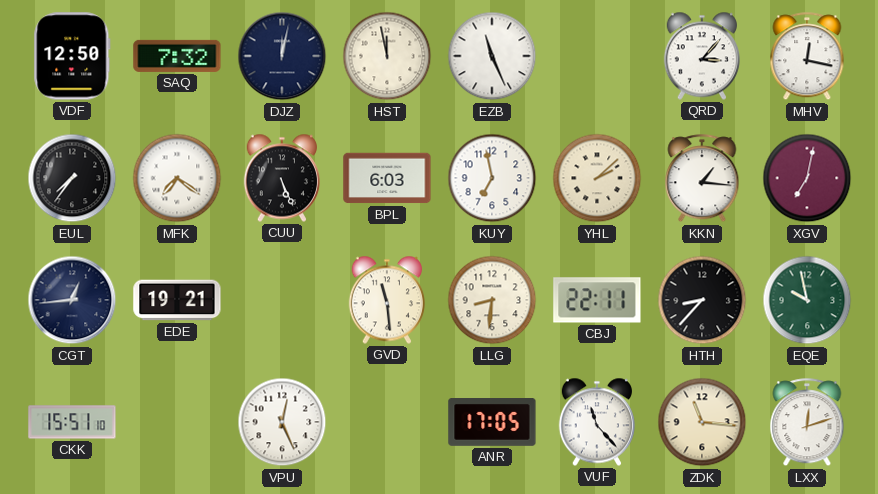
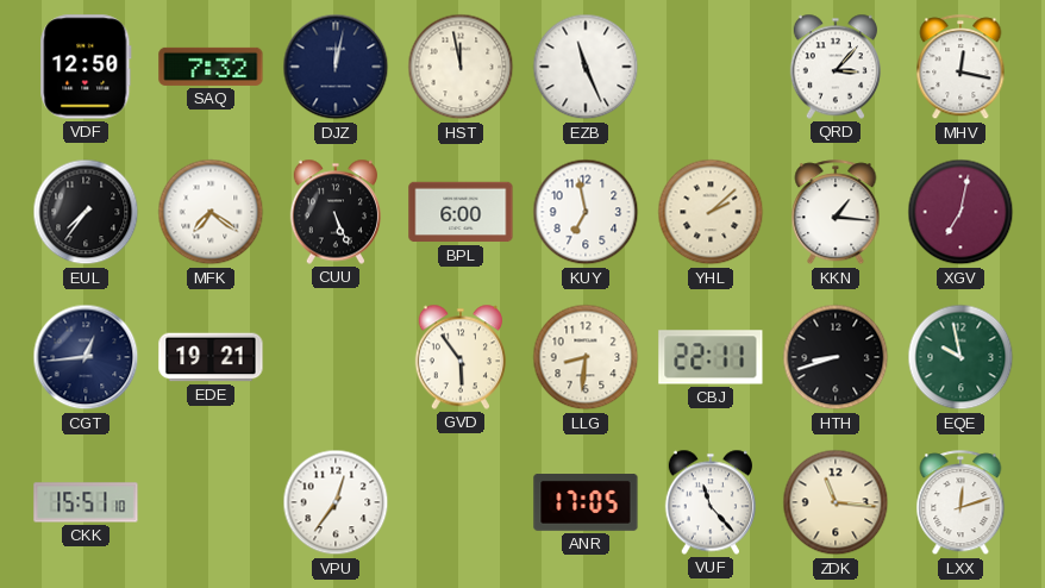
BPL: 6:03 -> 6:00
GVD: 11:29 -> 5:54
HTH: 8:37 -> 8:42
VPU: 12:26 -> 12:36
